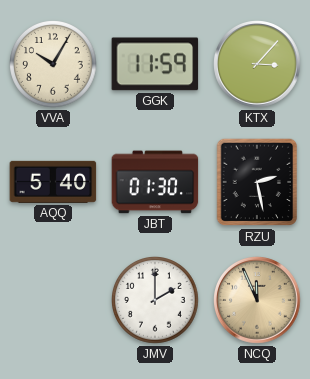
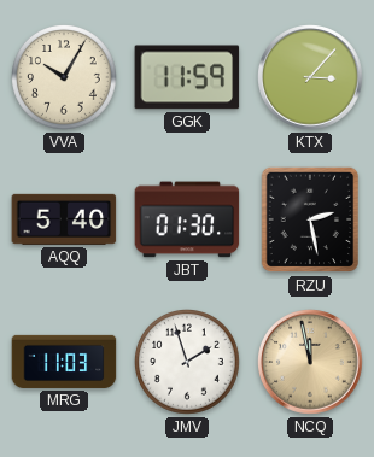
MRG: none -> 11:03
JMV: 2:00 -> 1:57
NCQ: 11:56 -> 11:58
